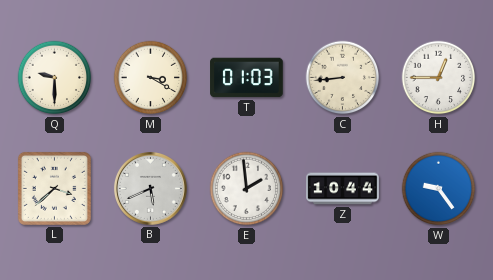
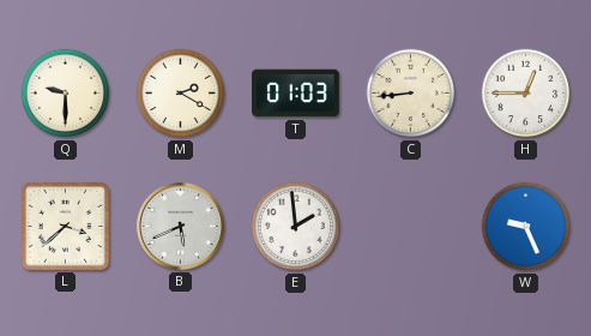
M: 3:20 -> 2:20
Z: 10:44 -> none
W: 9:24 -> 9:26
